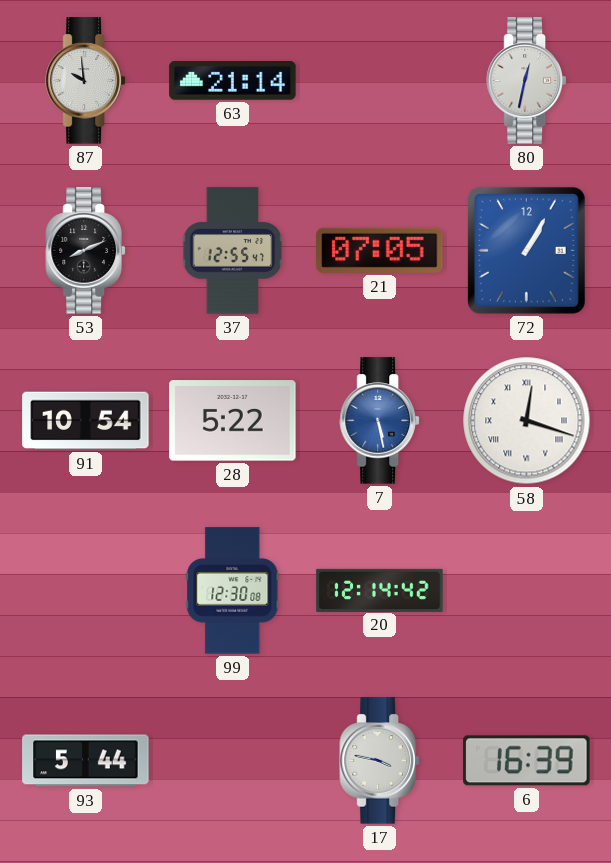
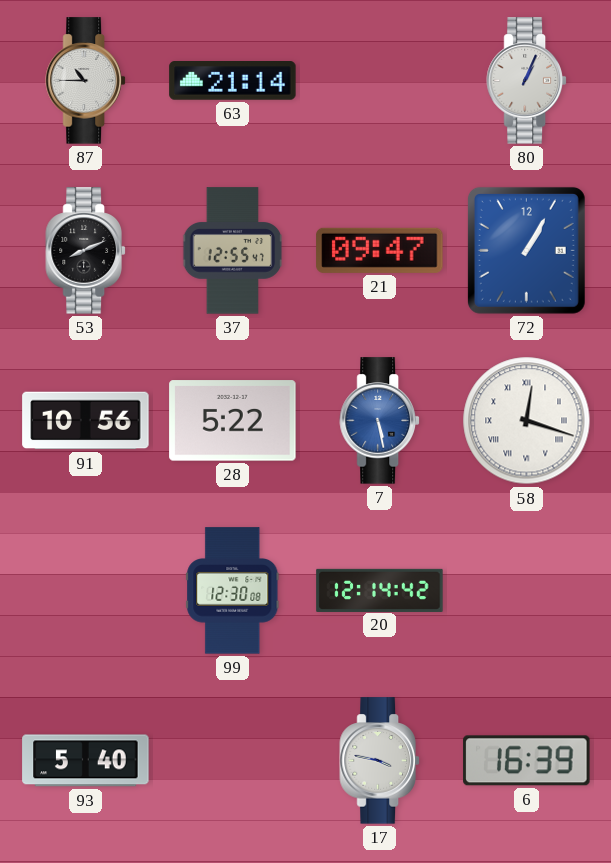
87: 9:59 -> 10:45
80: 12:32 -> 1:04
21: 07:05 -> 09:47
91: 10:54 -> 10:56
93: 5:44 -> 5:40
